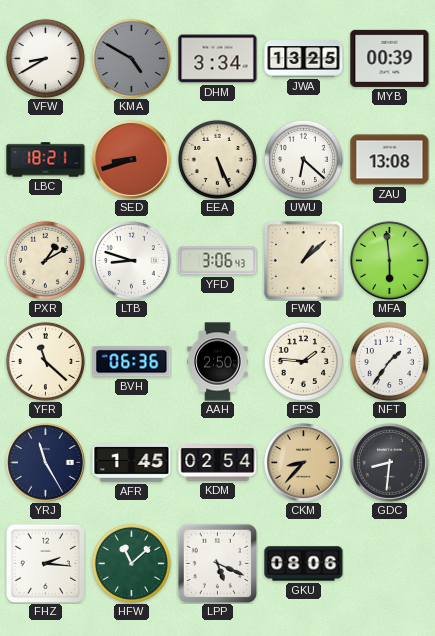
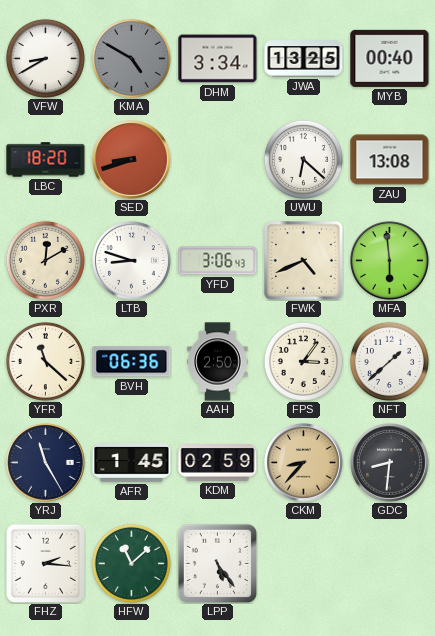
MYB: 00:39 -> 00:40
LBC: 18:21 -> 18:20
EEA: 5:26 -> none
PXR: 1:10 -> 12:10
FWK: 1:08 -> 4:41
FPS: 1:46 -> 3:06
NFT: 1:36 -> 1:38
KDM: 02:54 -> 02:59
LPP: 5:19 -> 5:24
GKU: 08:06 -> none
